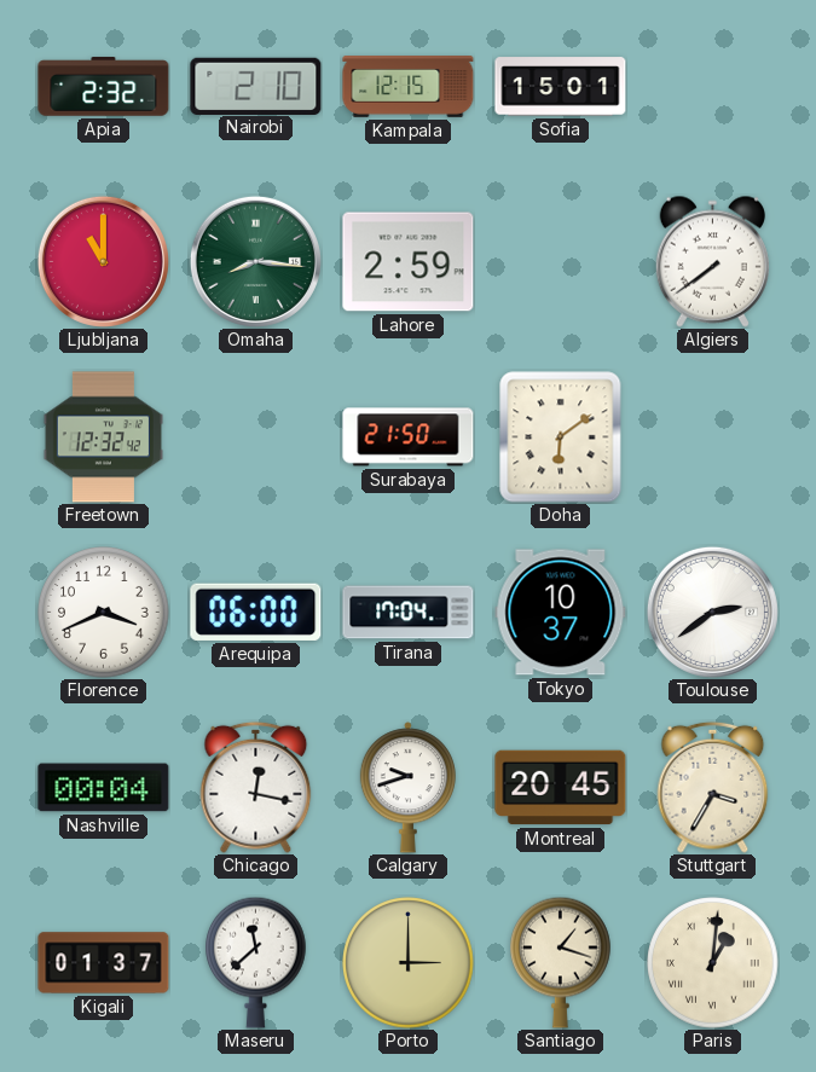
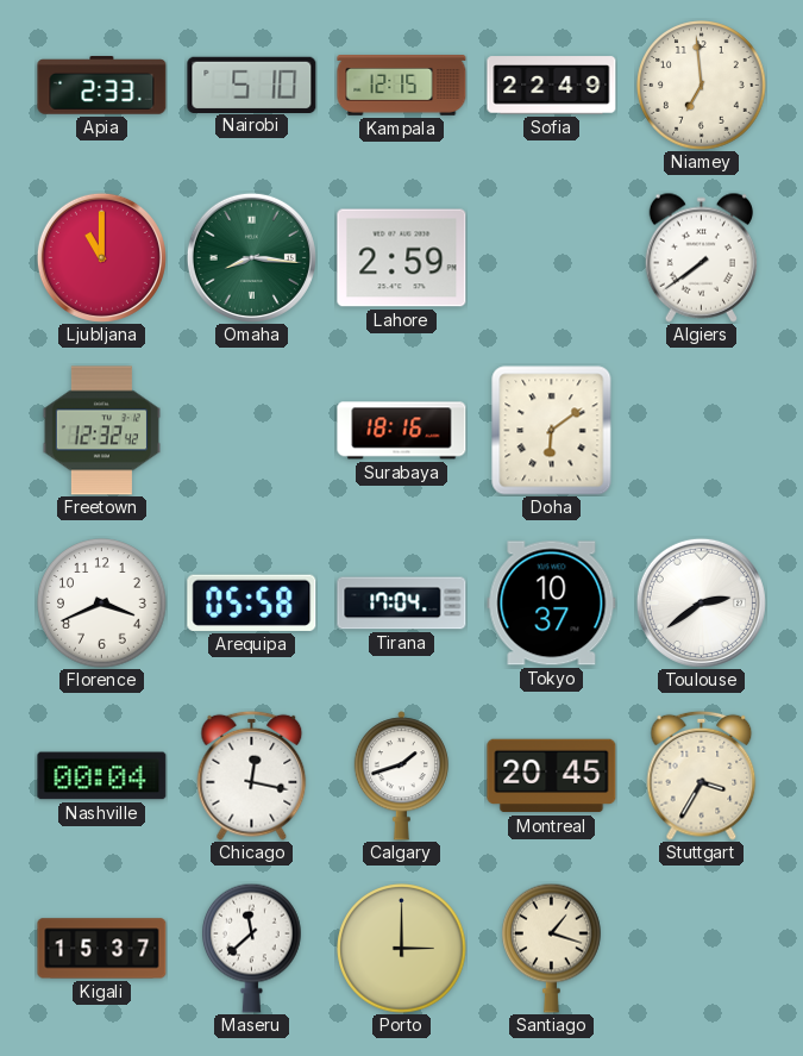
Apia: 2:32 -> 2:33
Nairobi: 2:10 -> 5:10
Sofia: 15:01 -> 22:49
Niamey: none -> 6:59
Surabaya: 21:50 -> 18:16
Arequipa: 06:00 -> 05:58
Calgary: 9:42 -> 1:42
Kigali: 01:37 -> 15:37
Paris: 1:01 -> none
